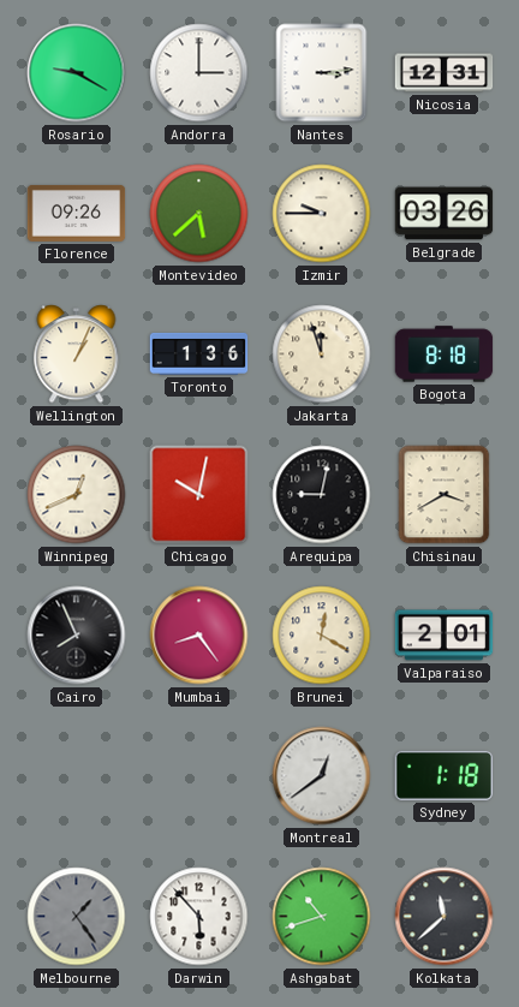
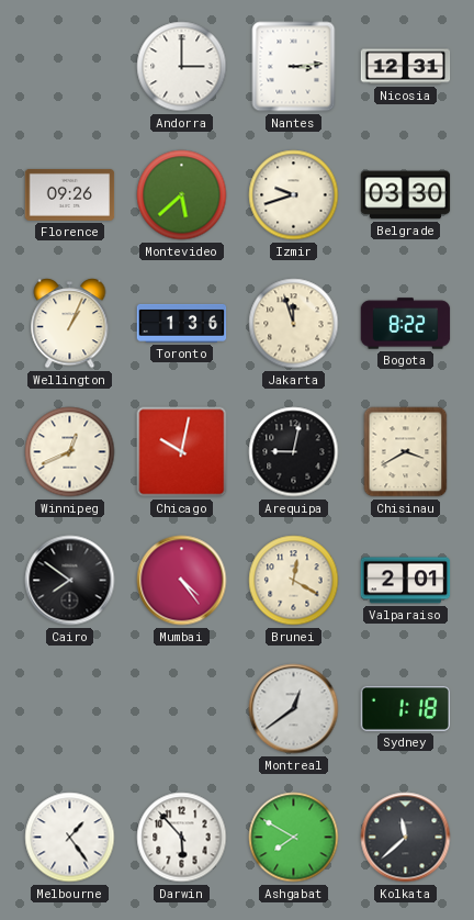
Rosario: 9:20 -> none
Izmir: 9:45 -> 9:42
Belgrade: 03:26 -> 03:30
Bogota: 8:18 -> 8:22
Cairo: 7:56 -> 7:51
Mumbai: 8:24 -> 4:24
Melbourne dial: grey -> white
Ashgabat: 10:42 -> 7:50
